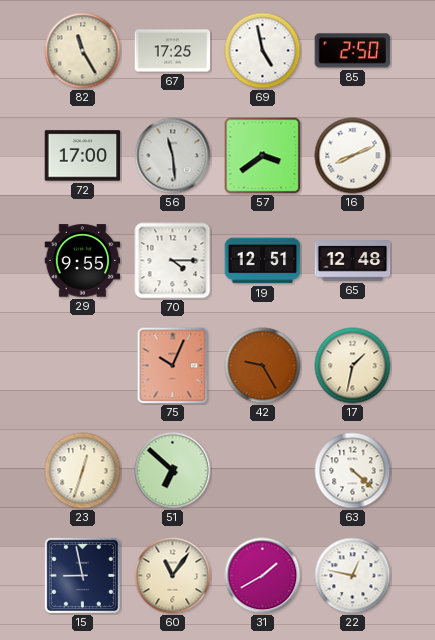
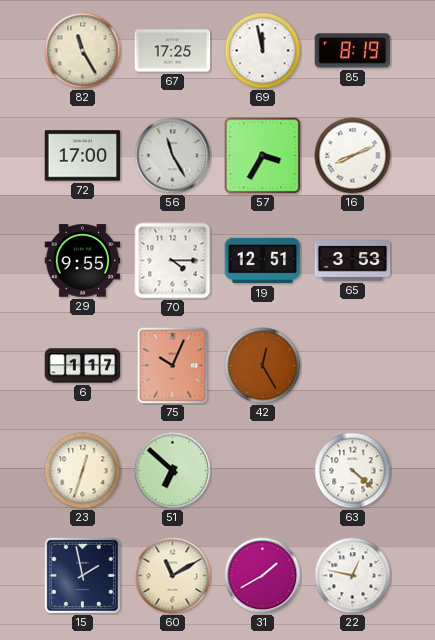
69: 4:58 -> 11:58
85: 2:50 -> 8:19
56: 11:29 -> 11:25
57: 3:39 -> 3:35
65: 12:48 -> 3:53
6: none -> 1:17
42: 9:25 -> 12:25
17: 1:32 -> none
15: 8:58 -> 1:58
60: 11:06 -> 11:10
